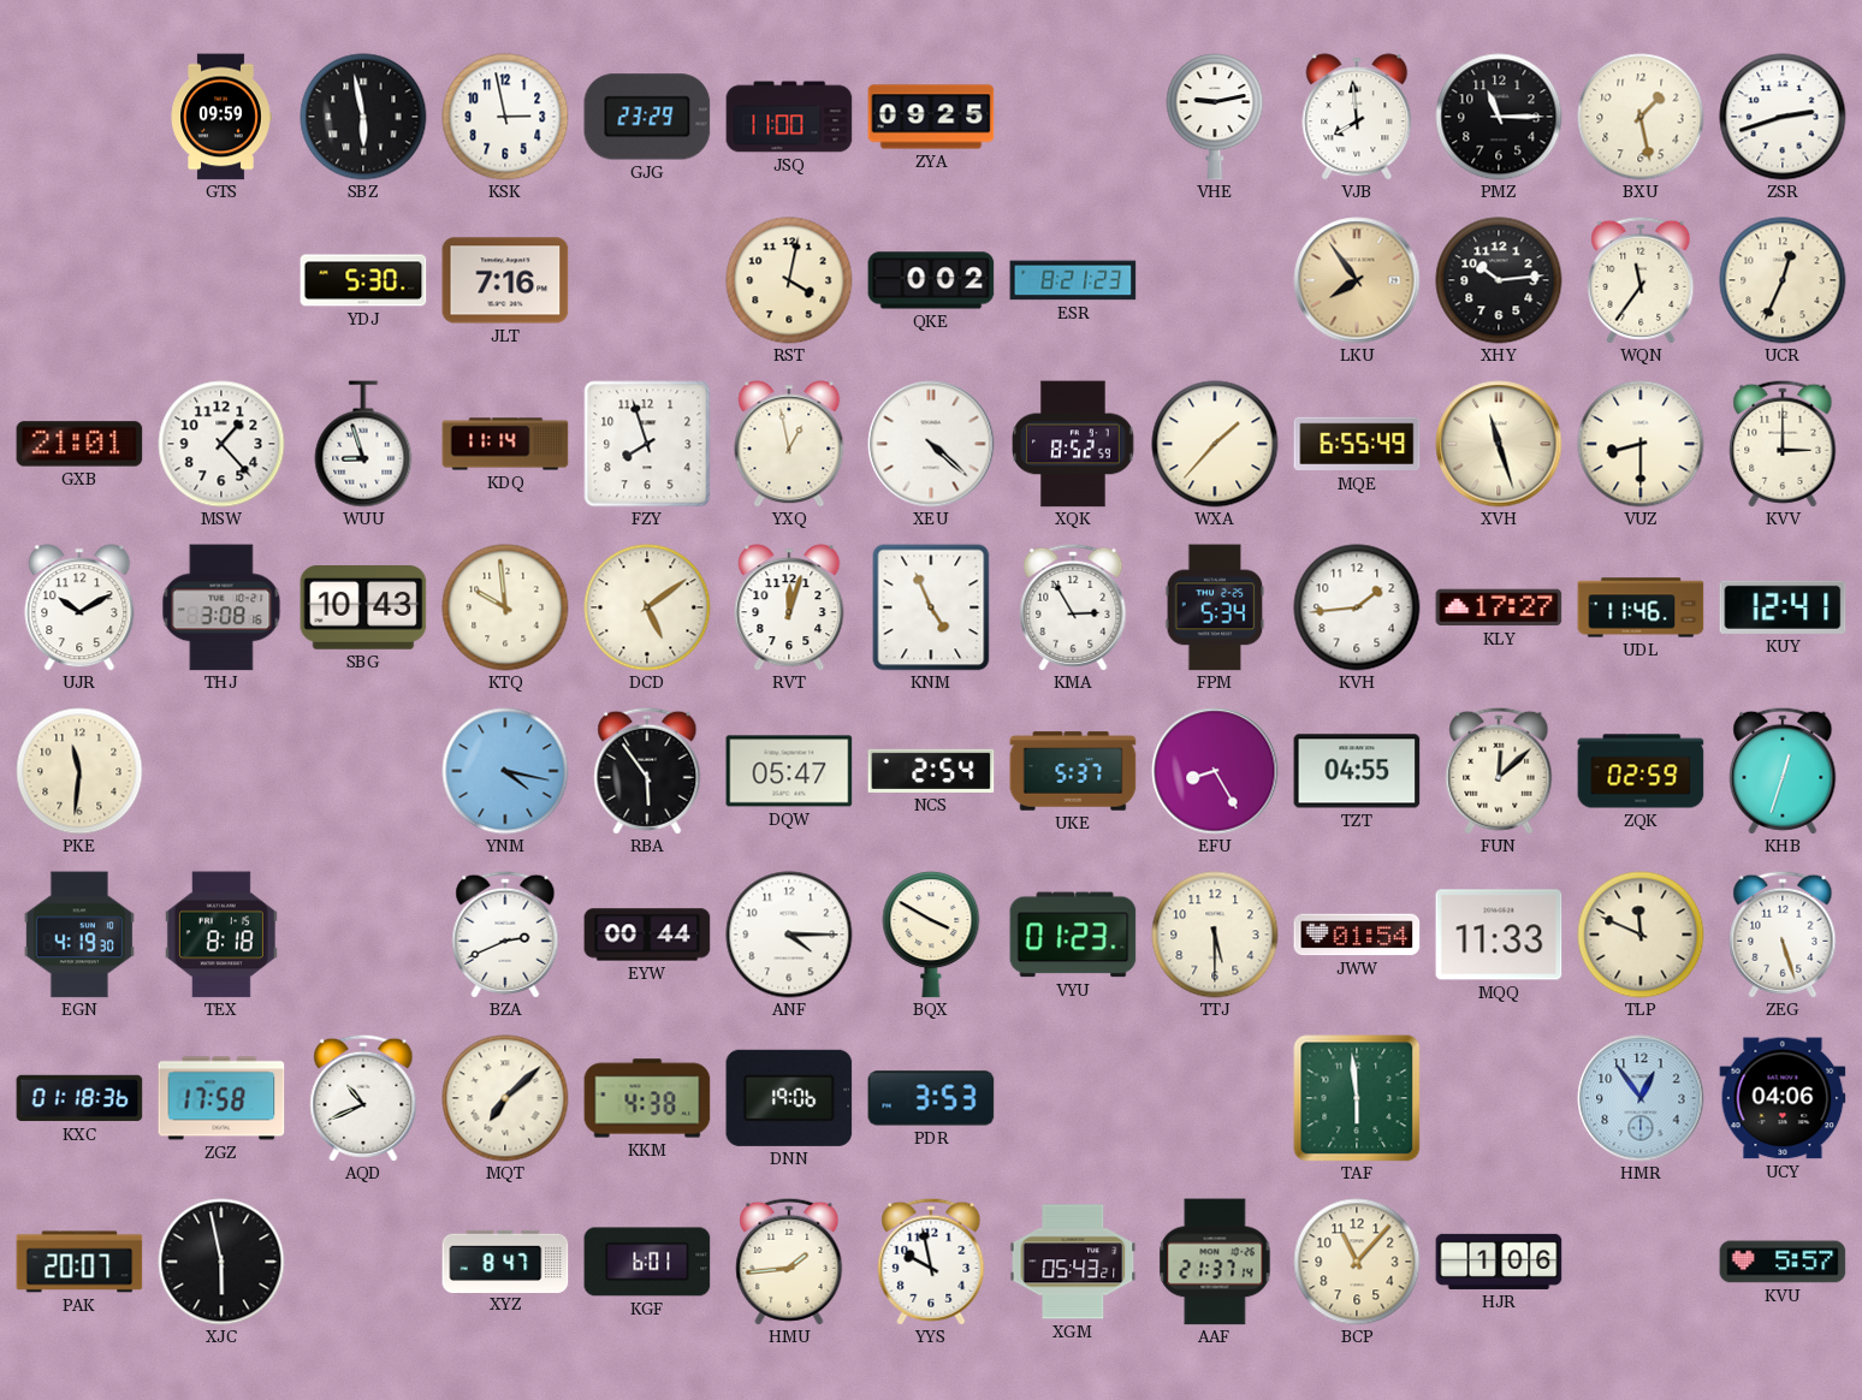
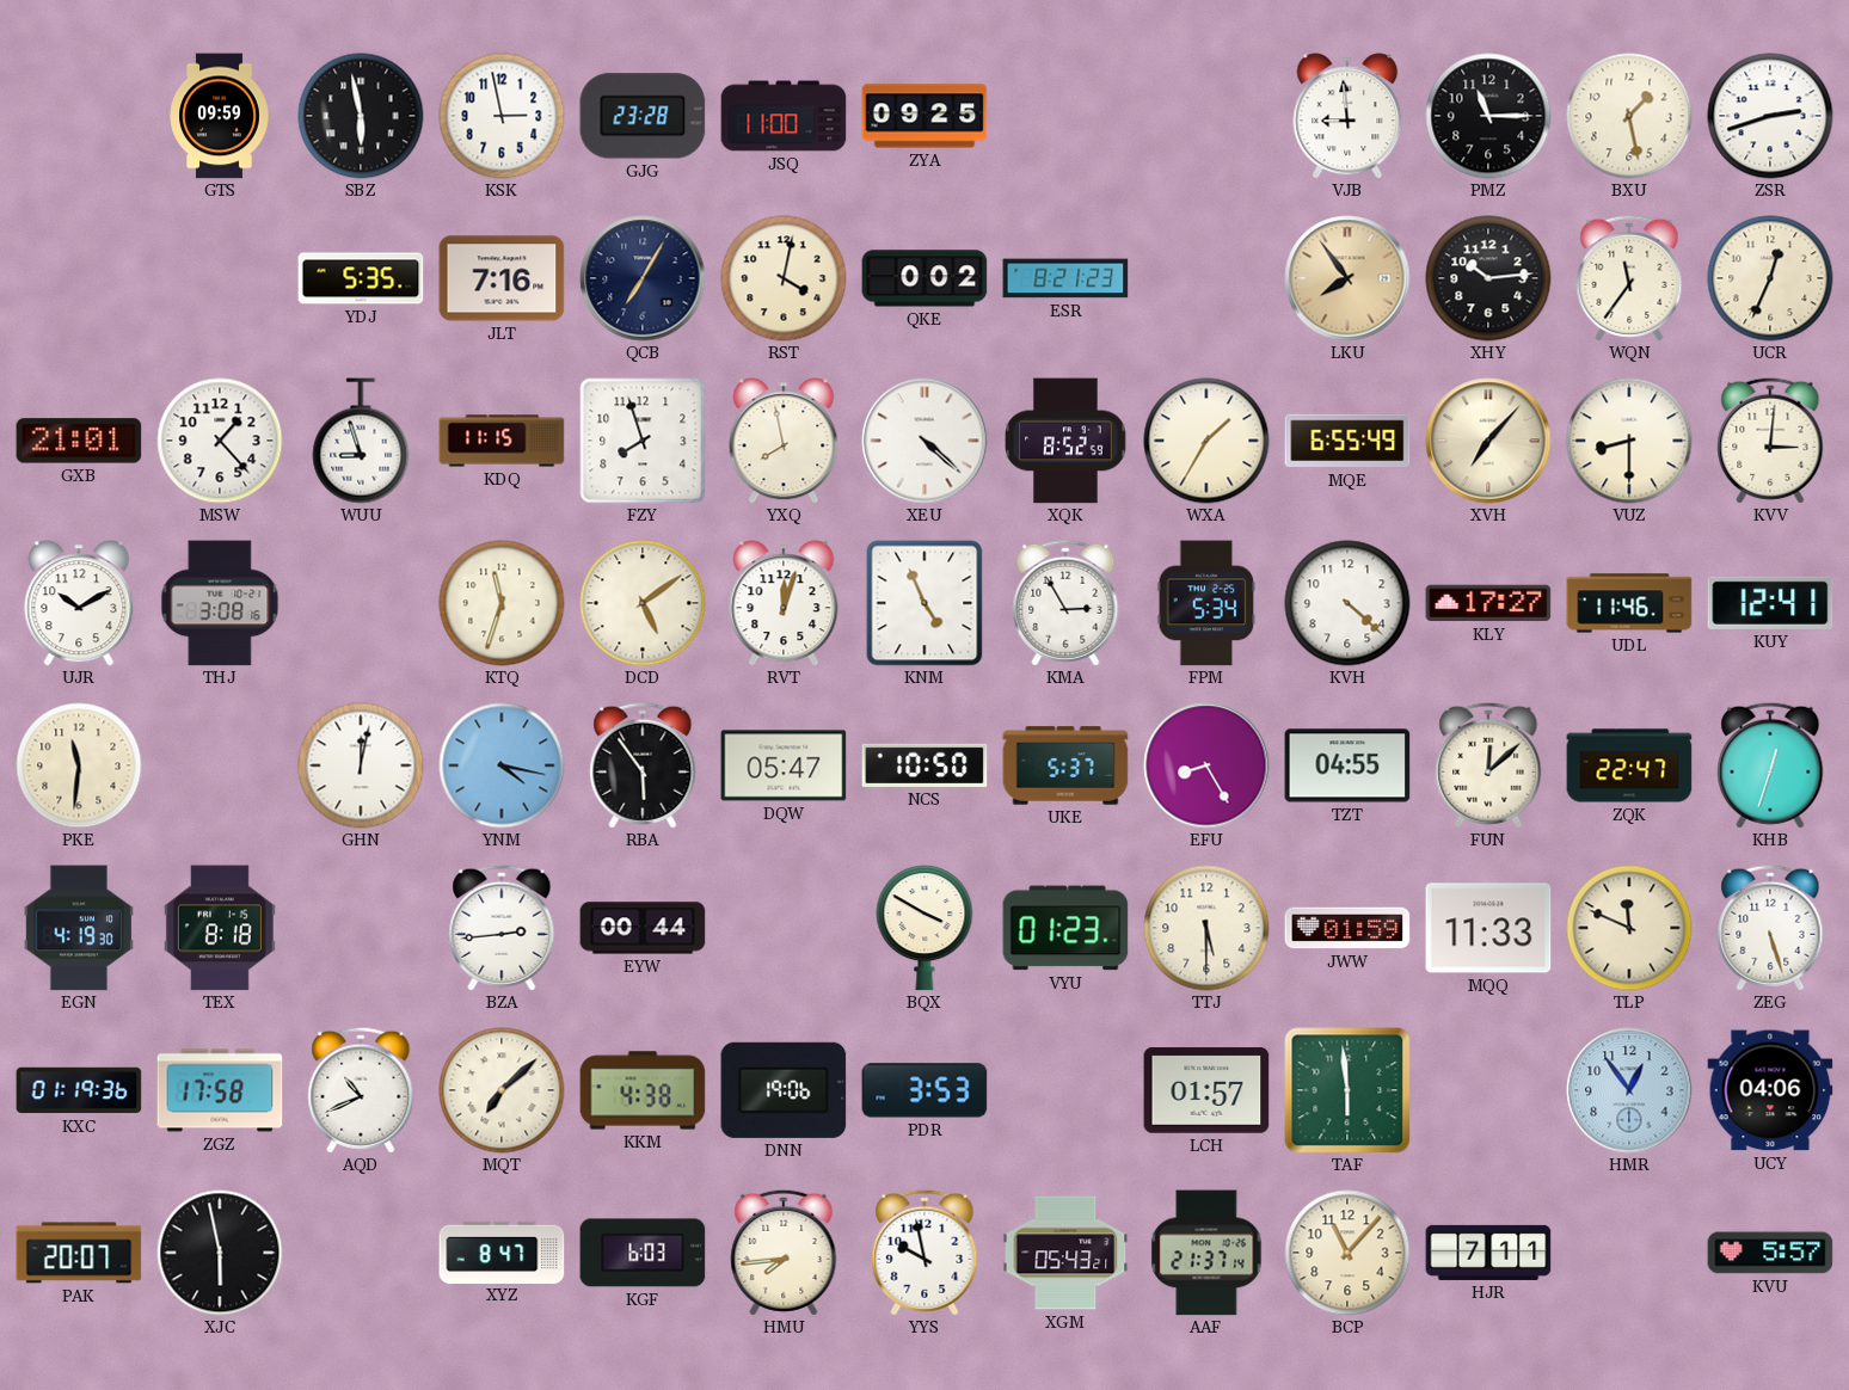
GJG: 23:29 -> 23:28
VHE: 9:13 -> none
VJB: 7:59 -> 8:59
YDJ: 5:30 -> 5:35
QCB: none -> 7:05
KDQ: 11:14 -> 11:15
YXQ: 12:58 -> 7:58
WXA: 1:37 -> 1:35
XVH: 11:27 -> 7:07
KVV: 3:00 -> 3:01
SBG: 10:43 -> none
KTQ: 9:59 -> 11:33
KVH: 1:44 -> 4:22
GHN: none -> 12:02
NCS: 2:54 -> 10:50
ZQK: 02:59 -> 22:47
BZA: 2:41 -> 2:44
ANF: 4:15 -> none
JWW: 01:54 -> 01:59
KXC: 01:18 -> 01:19
LCH: none -> 01:57
KGF: 6:01 -> 6:03
HMU: 1:44 -> 7:44
HJR: 1:06 -> 7:11
